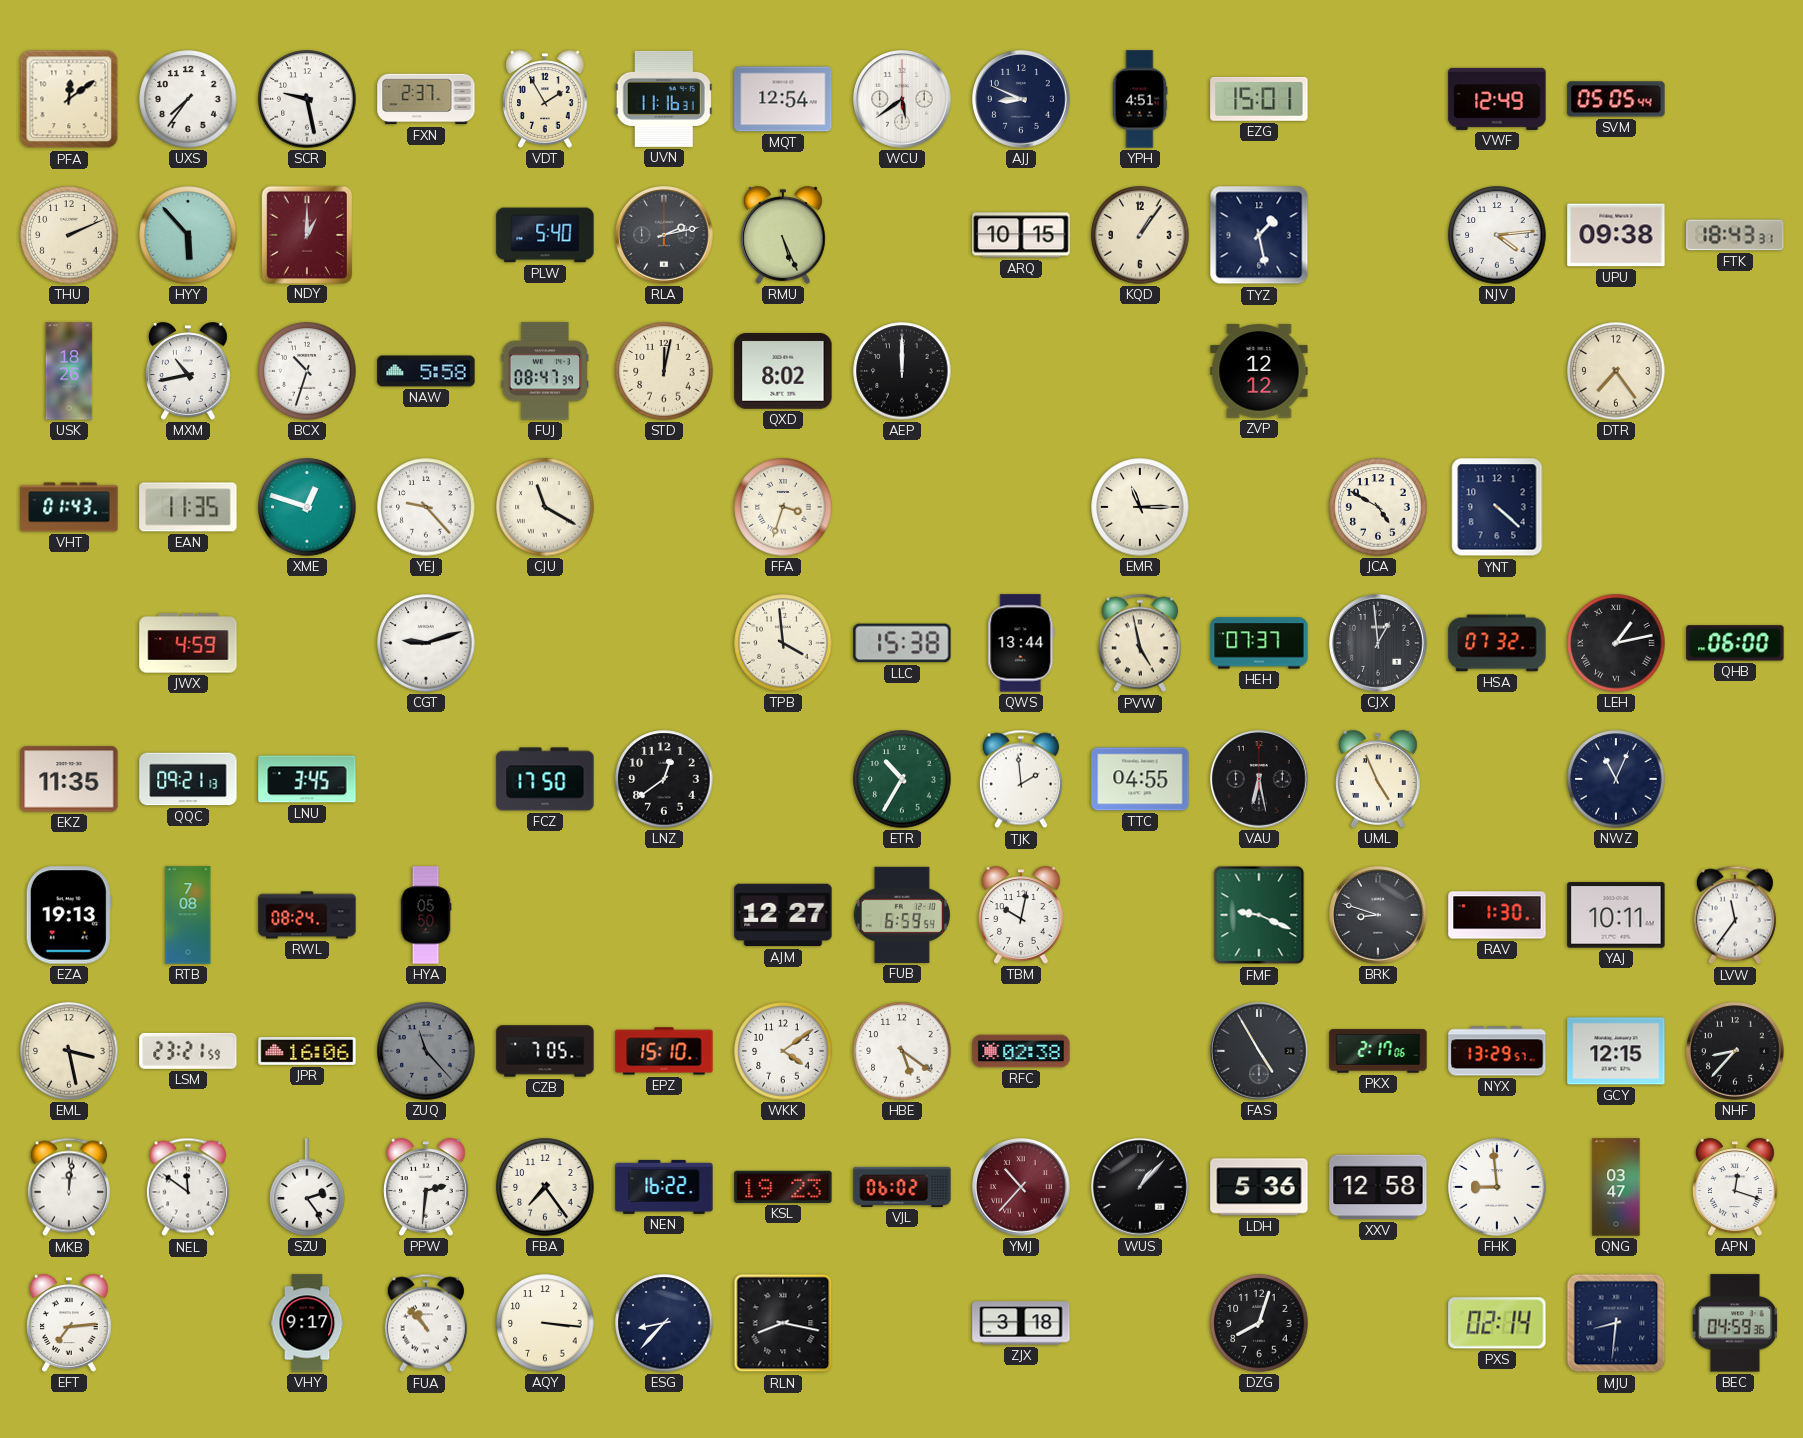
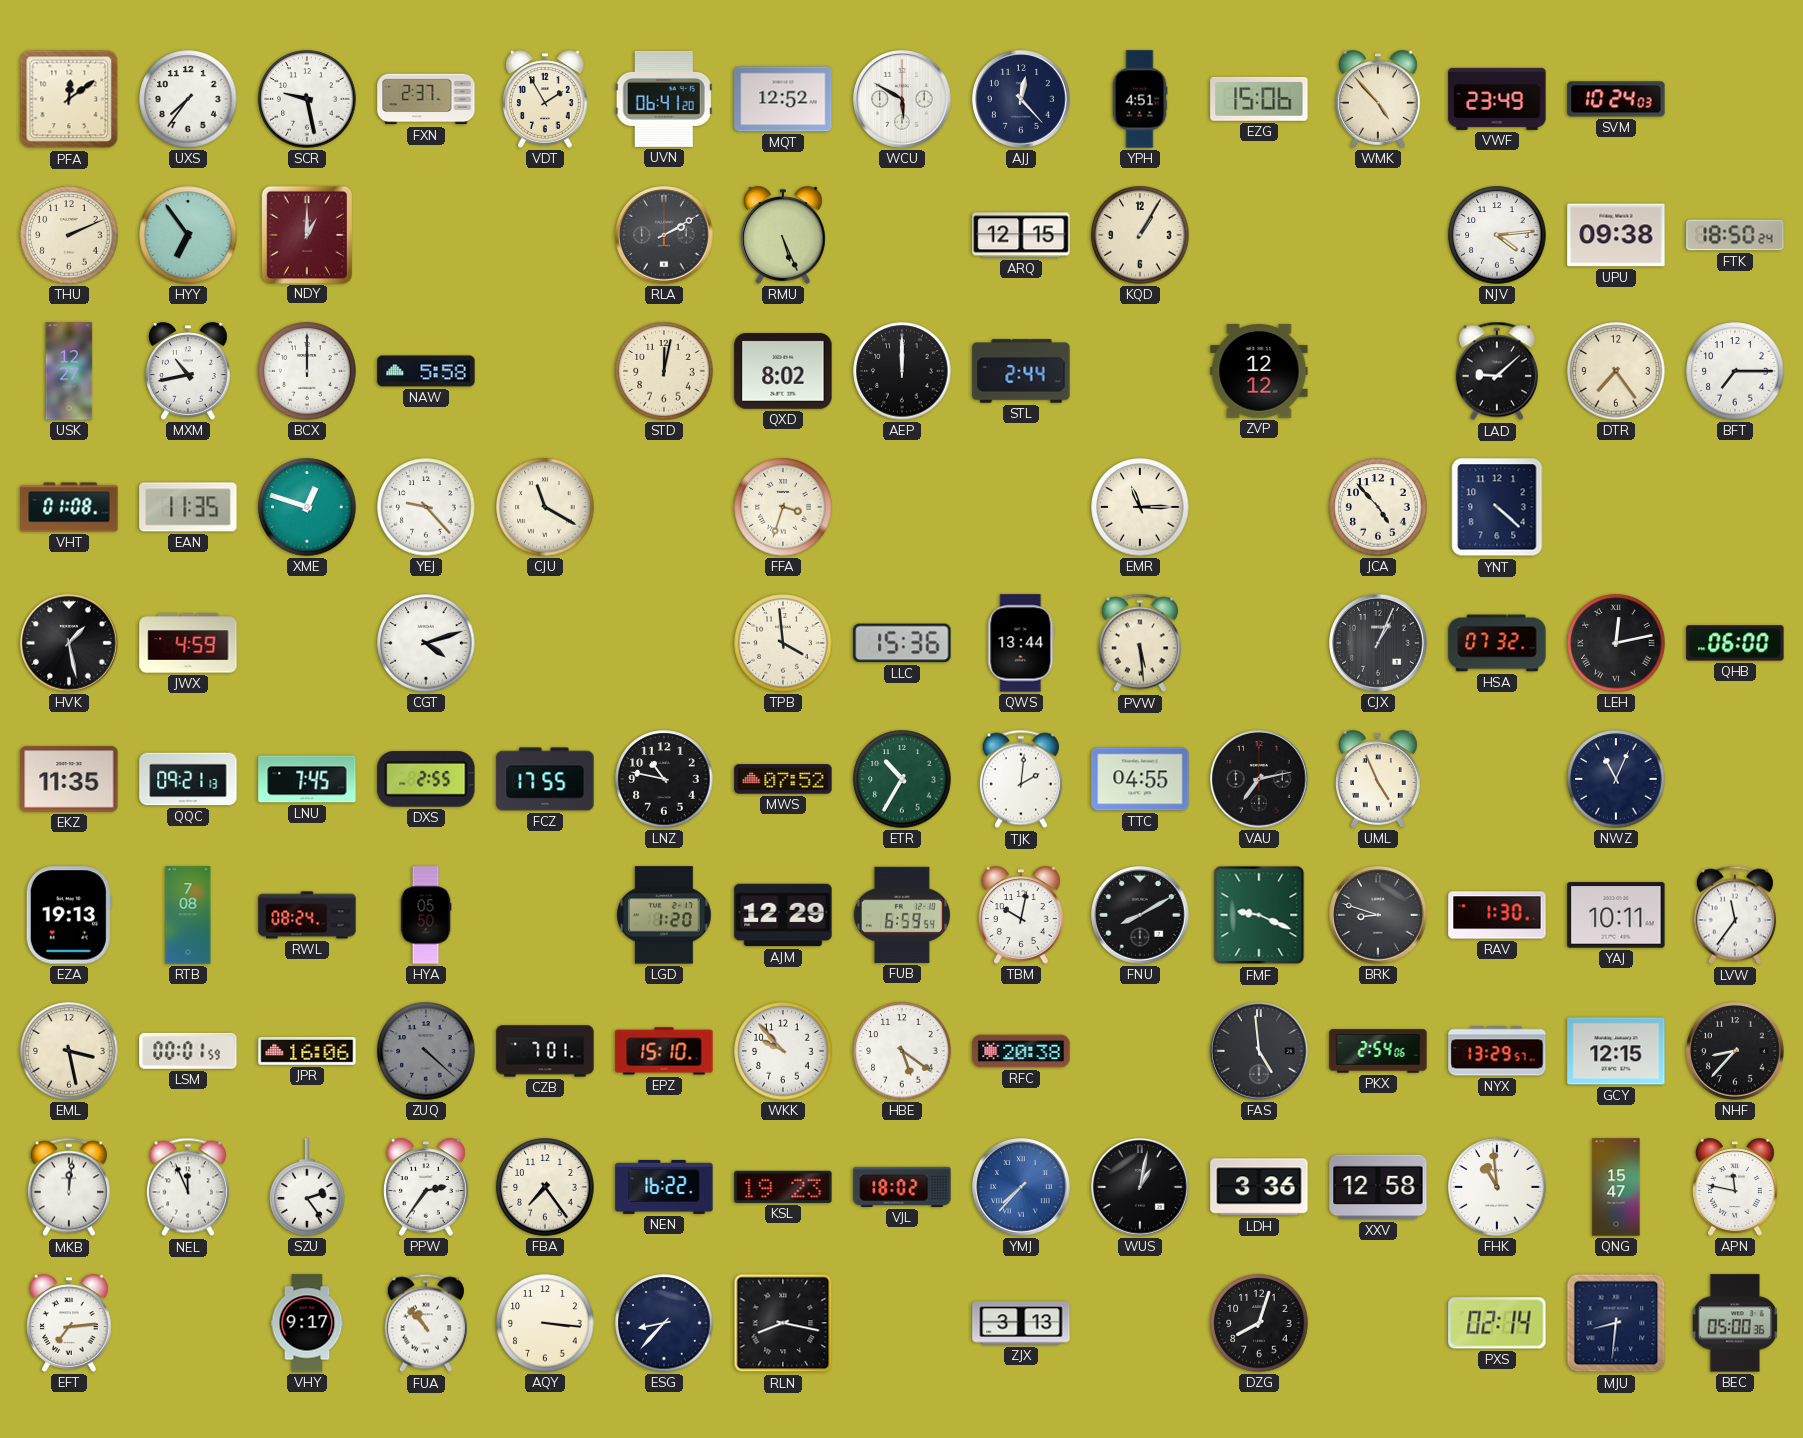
UVN: 11:16 -> 06:41
MQT: 12:54 -> 12:52
WCU: 5:39 -> 5:50
AJJ: 8:49 -> 12:23
EZG: 15:01 -> 15:06
WMK: none -> 4:53
VWF: 12:49 -> 23:49
SVM: 05:05 -> 10:24
HYY: 5:53 -> 6:54
PLW: 5:40 -> none
RLA: 2:13 -> 2:10
ARQ: 10:15 -> 12:15
KQD: 1:06 -> 1:05
TYZ: 1:28 -> none
FTK: 18:43 -> 18:50
USK: 18:26 -> 12:27
BCX: 10:33 -> 12:00
FUJ: 08:47 -> none
STL: none -> 2:44
LAD: none -> 9:08
BFT: none -> 7:15
VHT: 01:43 -> 01:08
JCA: 4:50 -> 4:53
HVK: none -> 1:28
CGT: 9:12 -> 4:12
LLC: 15:38 -> 15:36
PVW: 4:58 -> 5:29
HEH: 07:37 -> none
CJX: 12:59 -> 1:04
LEH: 1:13 -> 12:13
LNU: 3:45 -> 7:45
DXS: none -> 2:55
FCZ: 17:50 -> 17:55
LNZ: 12:39 -> 10:47
MWS: none -> 07:52
TJK: 1:59 -> 2:01
VAU: 6:28 -> 7:13
LGD: none -> 1:20
AJM: 12:27 -> 12:29
FNU: none -> 8:10
LSM: 23:21 -> 00:01
ZUQ: 11:23 -> 4:22
CZB: 7:05 -> 7:01
WKK: 4:09 -> 9:53
RFC: 02:38 -> 20:38
FAS: 4:55 -> 4:59
PKX: 2:17 -> 2:54
NEL: 11:51 -> 11:56
PPW: 2:31 -> 2:36
VJL: 06:02 -> 18:02
YMJ: 10:37 -> 7:37
YMJ dial: burgundy -> blue
WUS: 1:07 -> 1:02
LDH: 5:36 -> 3:36
FHK: 8:59 -> 10:59
QNG: 03:47 -> 15:47
APN: 12:18 -> 11:47
ZJX: 3:18 -> 3:13
BEC: 04:59 -> 05:00
